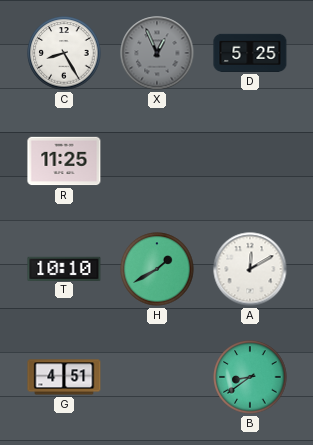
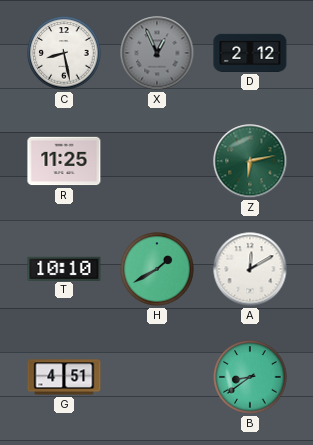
C: 8:25 -> 8:28
D: 5:25 -> 2:12
Z: none -> 6:13
